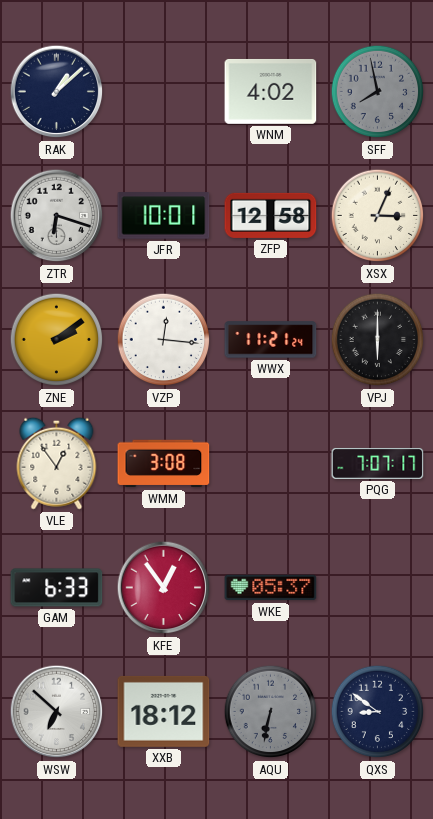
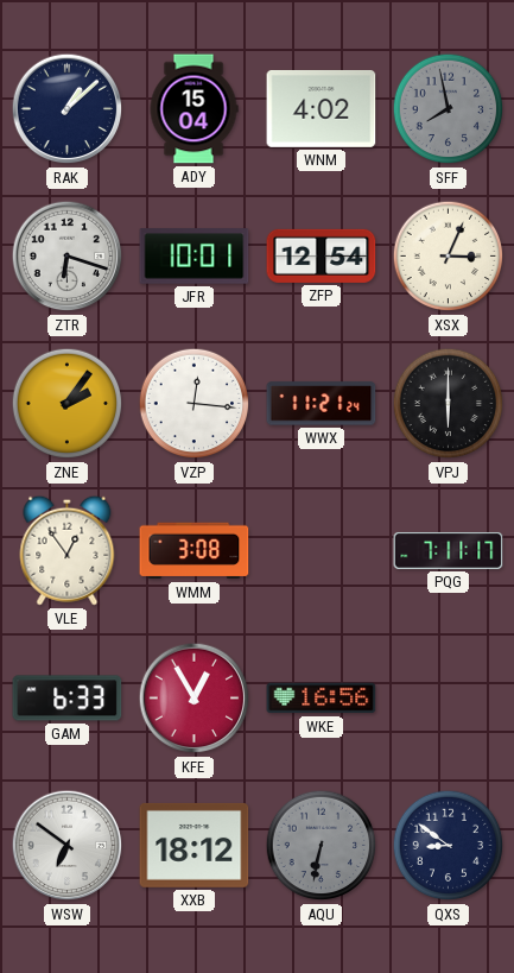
ADY: none -> 15:04
ZFP: 12:58 -> 12:54
ZNE: 2:09 -> 2:06
PQG: 7:07 -> 7:11
KFE: 12:54 -> 12:55
WKE: 05:37 -> 16:56
WSW: 6:52 -> 6:51
